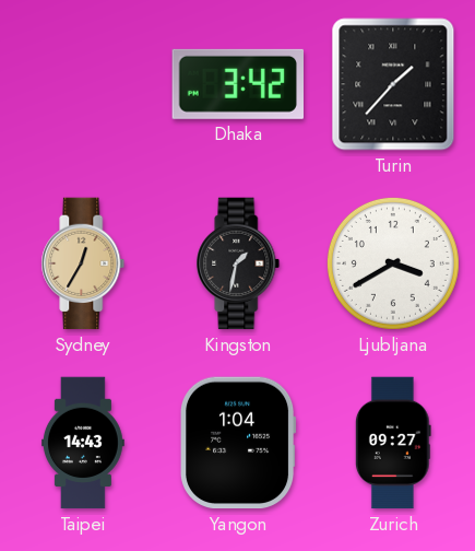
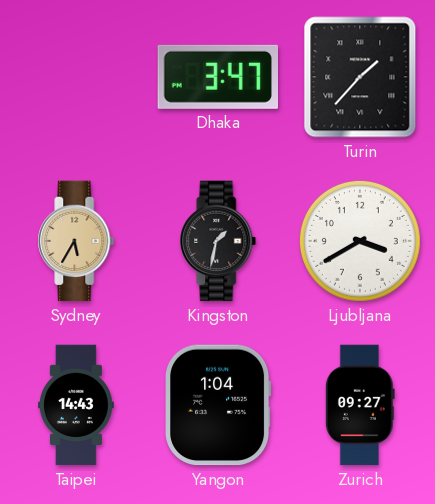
Dhaka: 3:42 -> 3:47
Sydney: 12:35 -> 5:35
